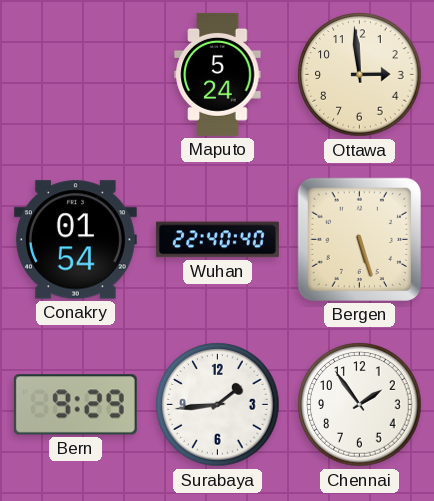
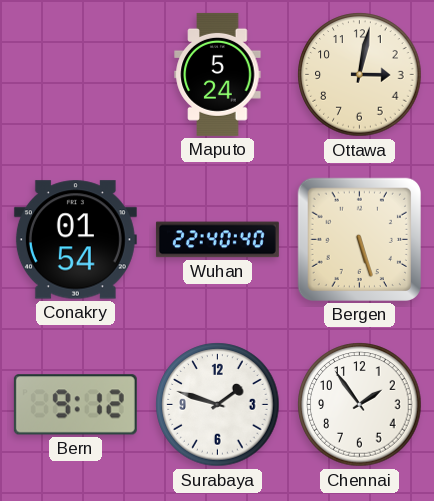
Ottawa: 2:59 -> 3:02
Bern: 9:29 -> 9:12
Surabaya: 1:44 -> 1:48
